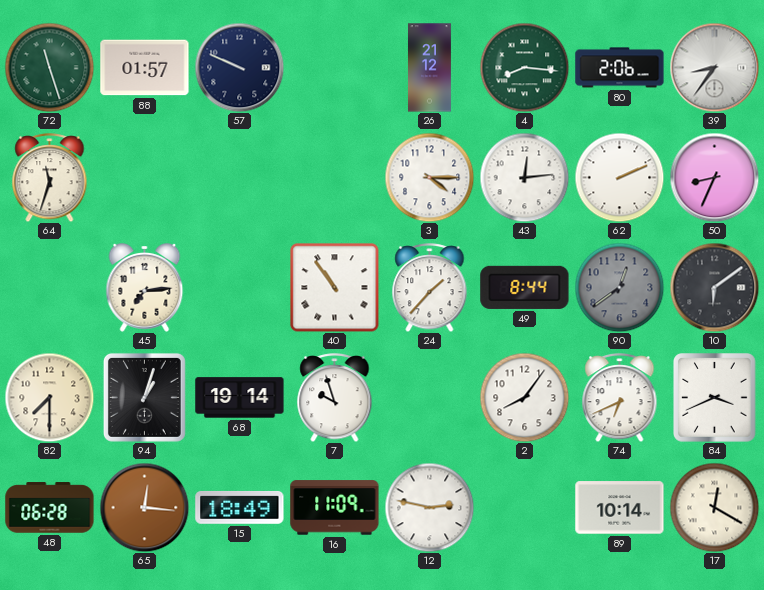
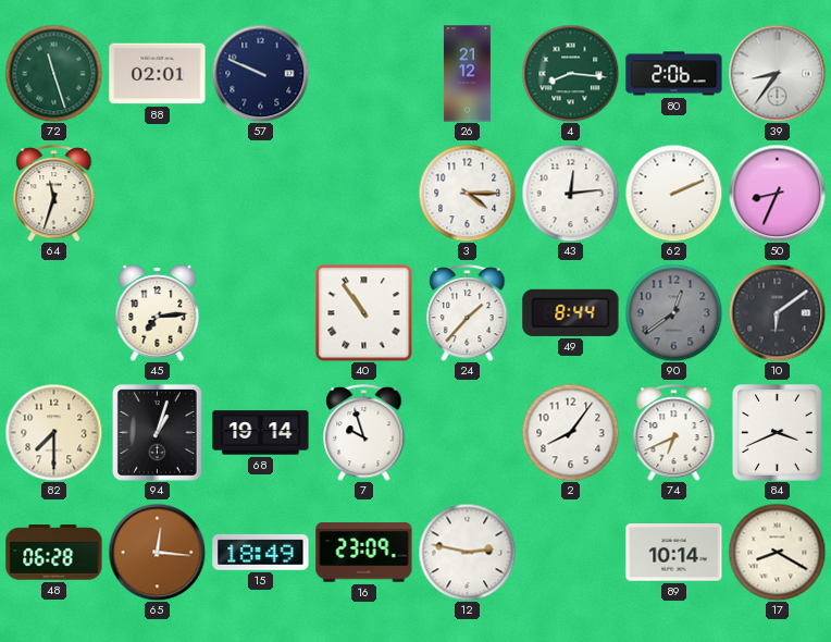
88: 01:57 -> 02:01
16: 11:09 -> 23:09
17: 12:20 -> 8:20
